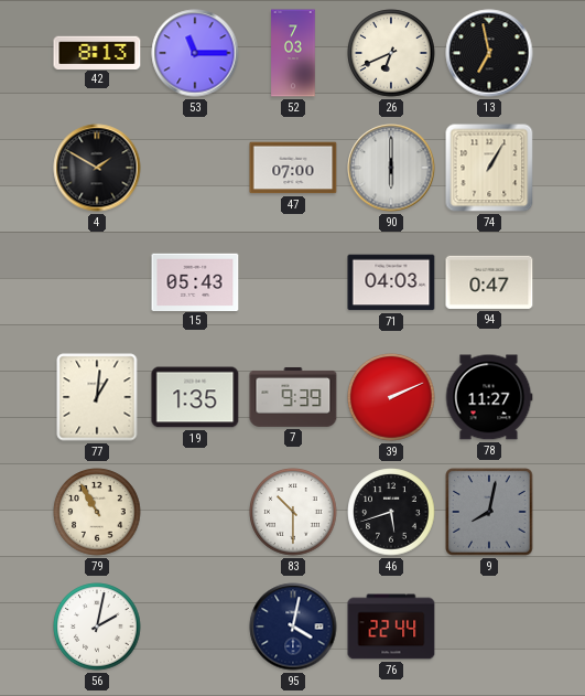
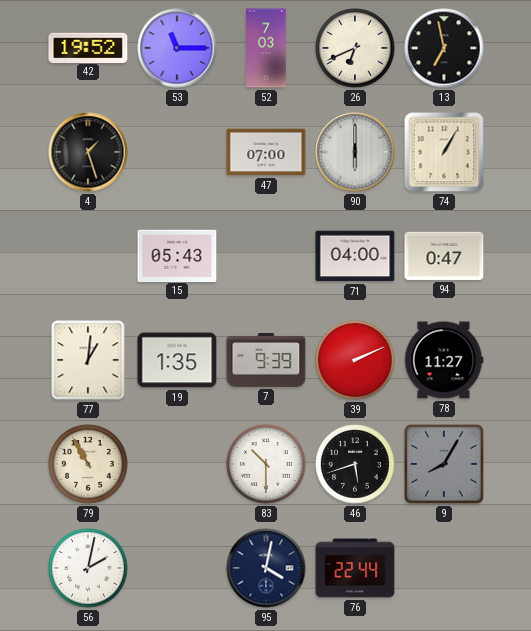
42: 8:13 -> 19:52
4: 1:50 -> 1:27
71: 04:03 -> 04:00
9: 8:02 -> 8:05
